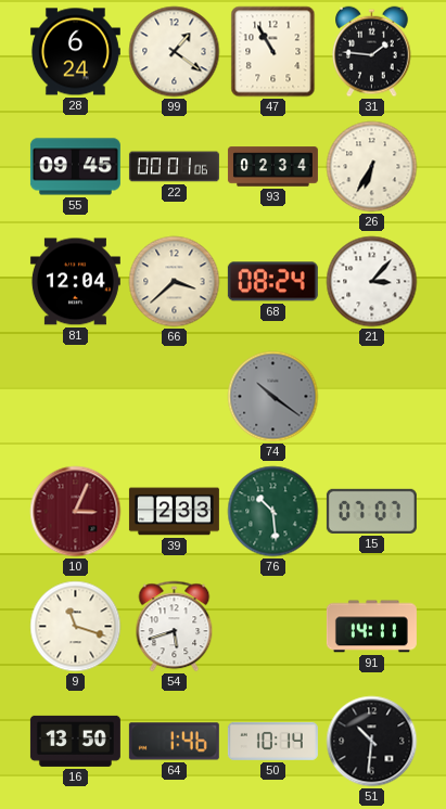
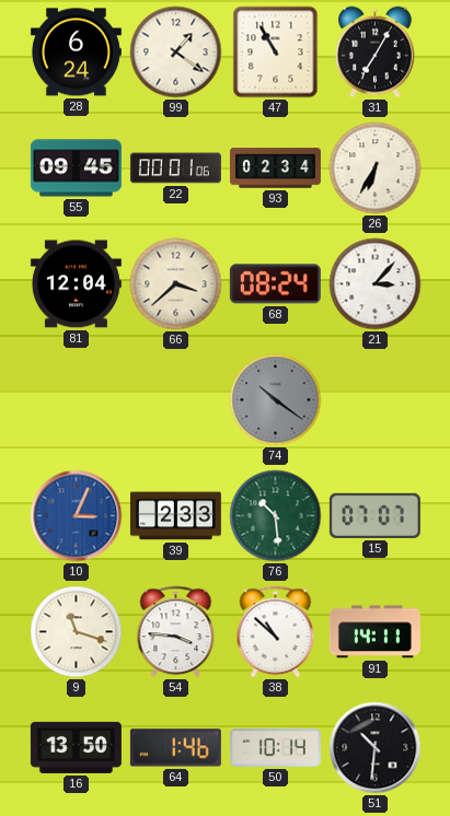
31: 1:46 -> 7:05
10 dial: burgundy -> blue
54: 5:42 -> 3:46
38: none -> 10:52
